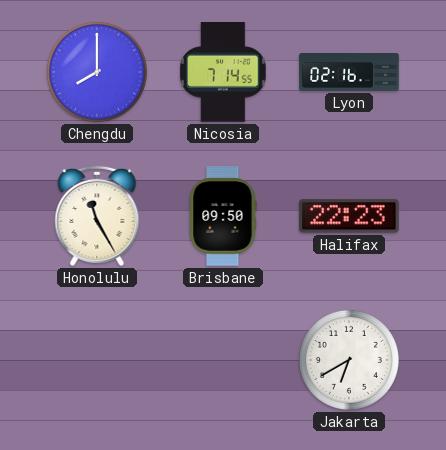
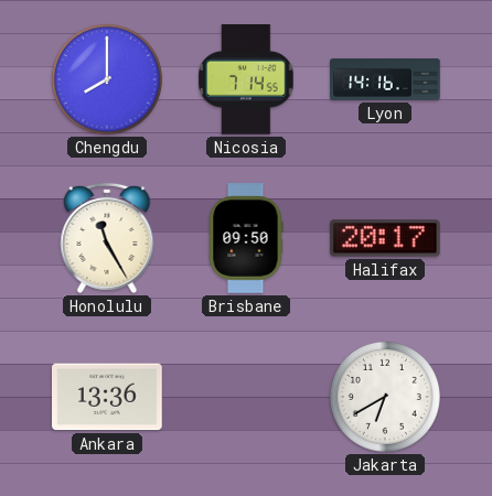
Lyon: 02:16 -> 14:16
Halifax: 22:23 -> 20:17
Ankara: none -> 13:36
